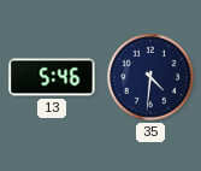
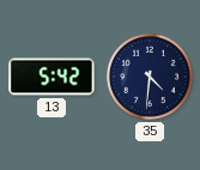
13: 5:46 -> 5:42
